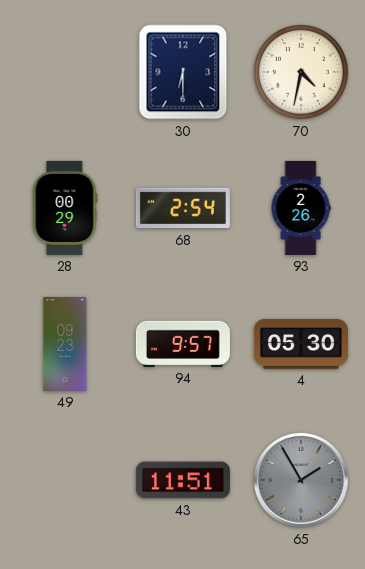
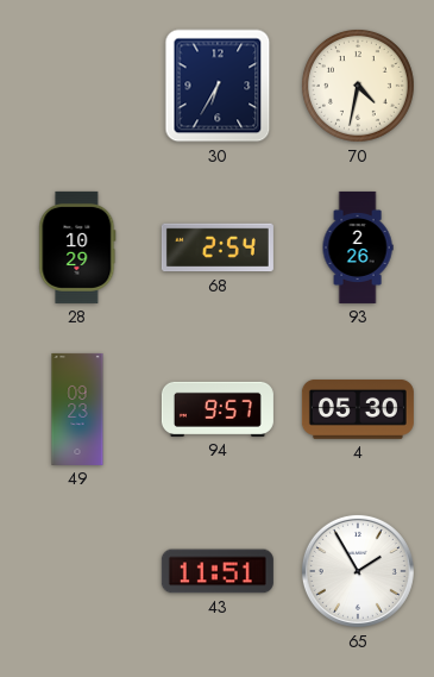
30: 6:30 -> 6:35
28: 00:29 -> 10:29
65 dial: grey -> white
